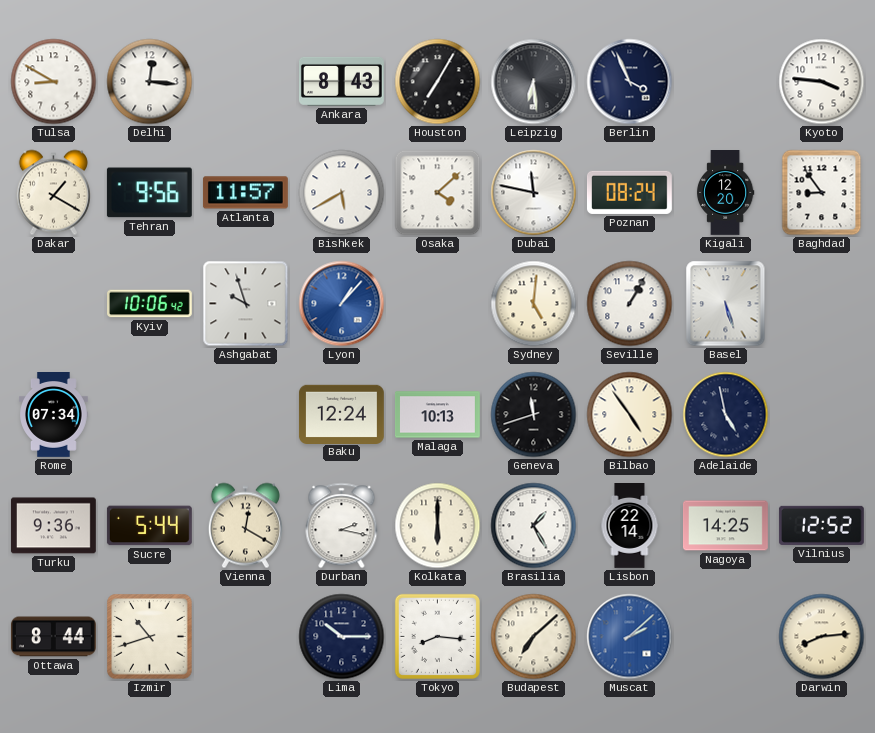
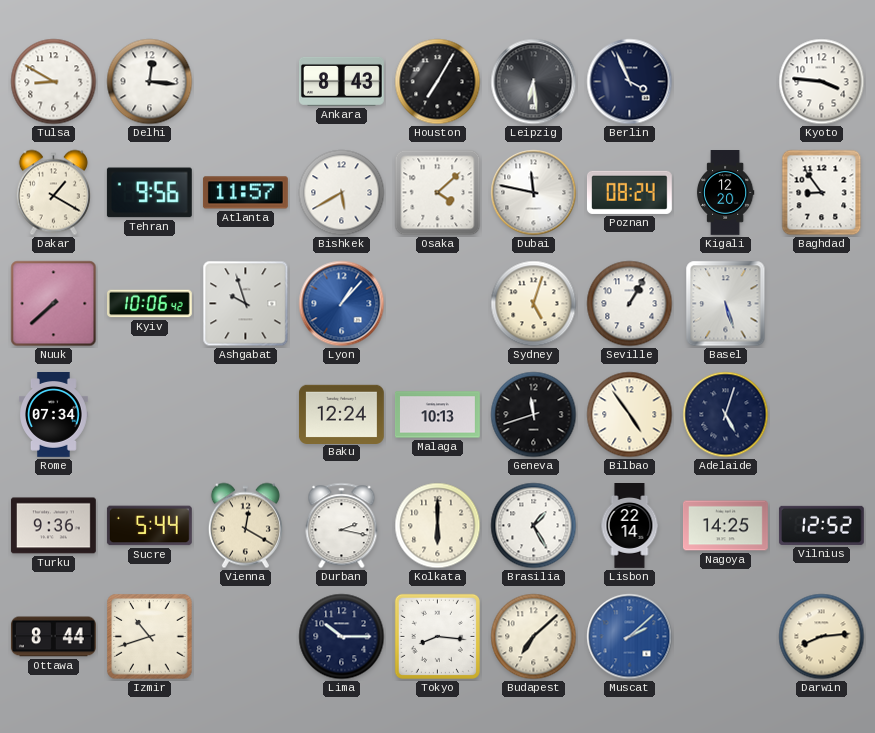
Nuuk: none -> 7:38
Sydney: 5:01 -> 5:03
Adelaide: 4:58 -> 5:03
